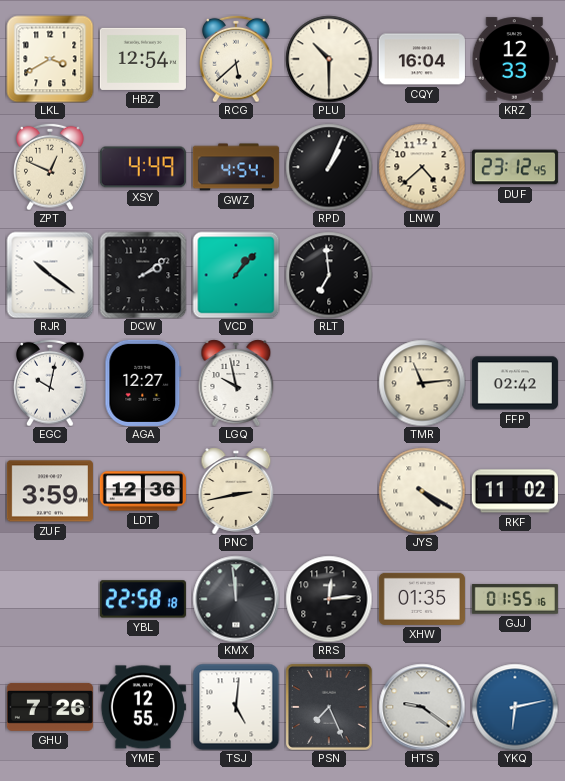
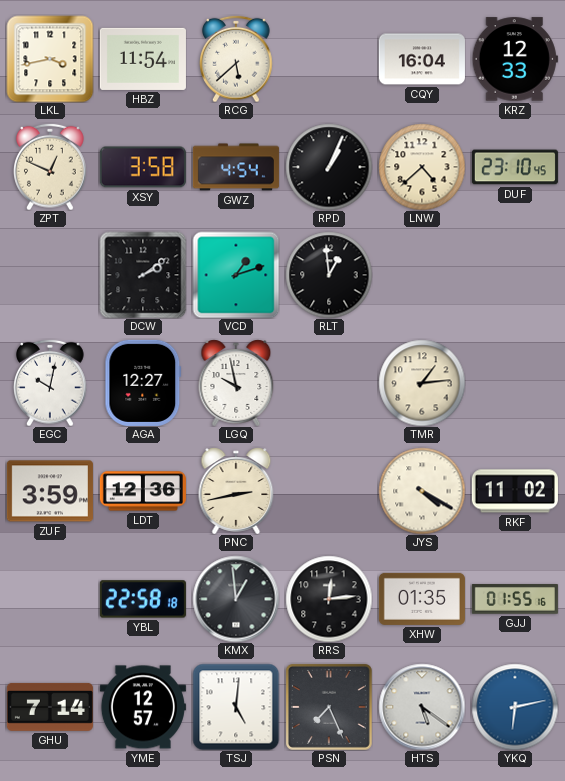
LKL: 3:40 -> 3:43
HBZ: 12:54 -> 11:54
PLU: 10:30 -> none
XSY: 4:49 -> 3:58
DUF: 23:12 -> 23:10
RJR: 10:21 -> none
VCD: 1:07 -> 1:12
RLT: 6:59 -> 12:59
TMR: 11:14 -> 1:14
FFP: 02:42 -> none
KMX: 11:59 -> 12:59
GHU: 7:26 -> 7:14
YME: 12:55 -> 12:57
HTS: 9:21 -> 5:21
